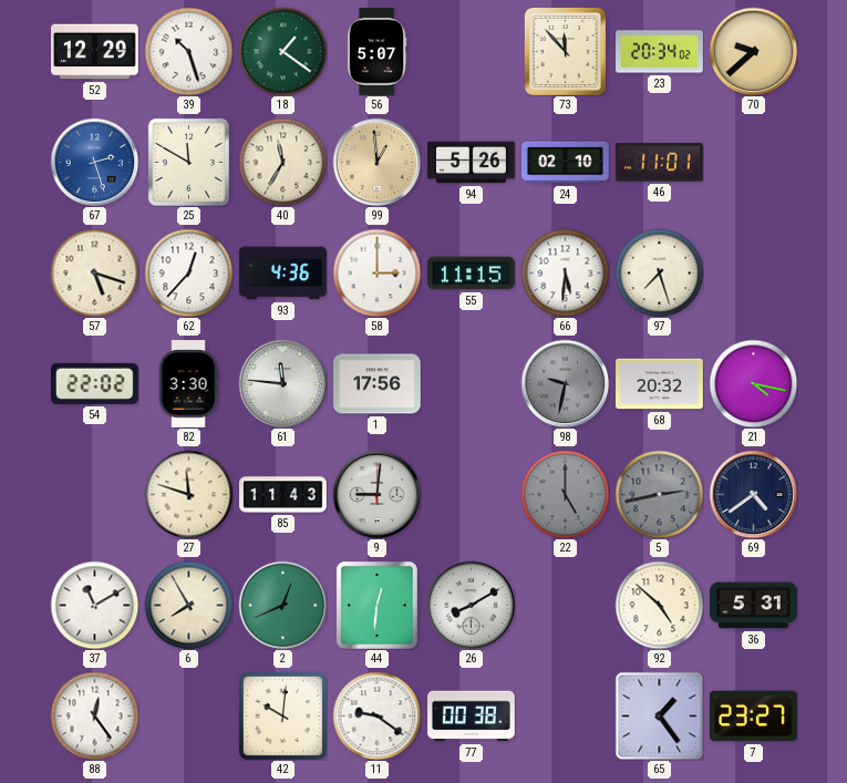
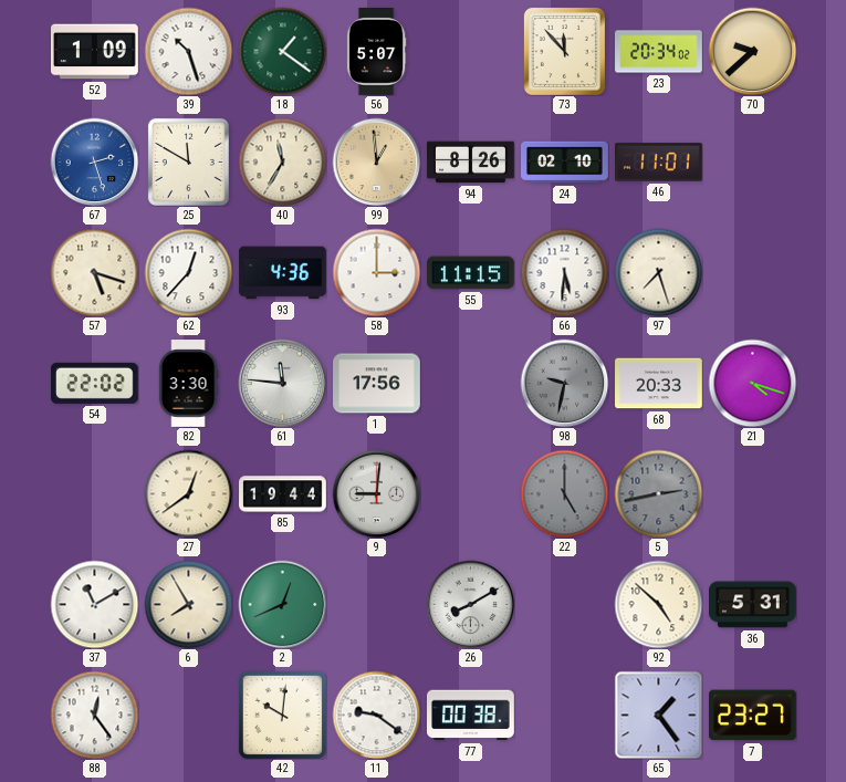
52: 12:29 -> 1:09
94: 5:26 -> 8:26
68: 20:32 -> 20:33
21: 4:17 -> 4:18
27: 11:48 -> 12:39
85: 11:43 -> 19:44
69: 4:39 -> none
44: 12:31 -> none
